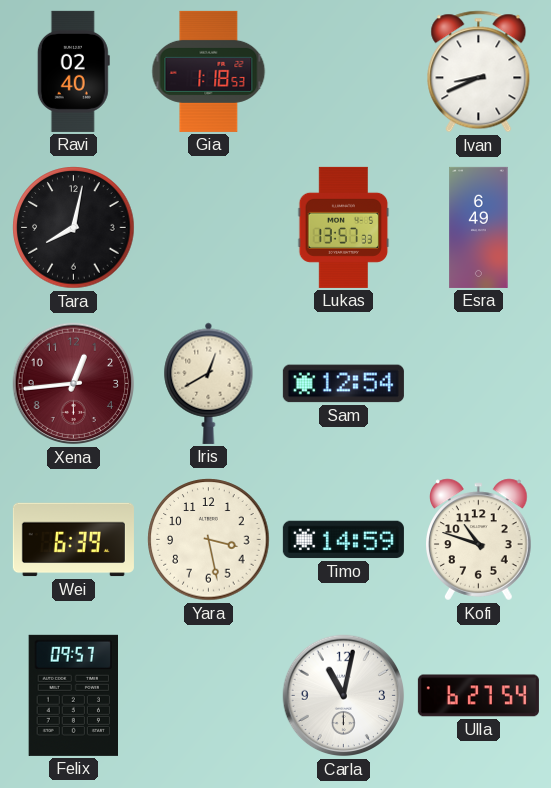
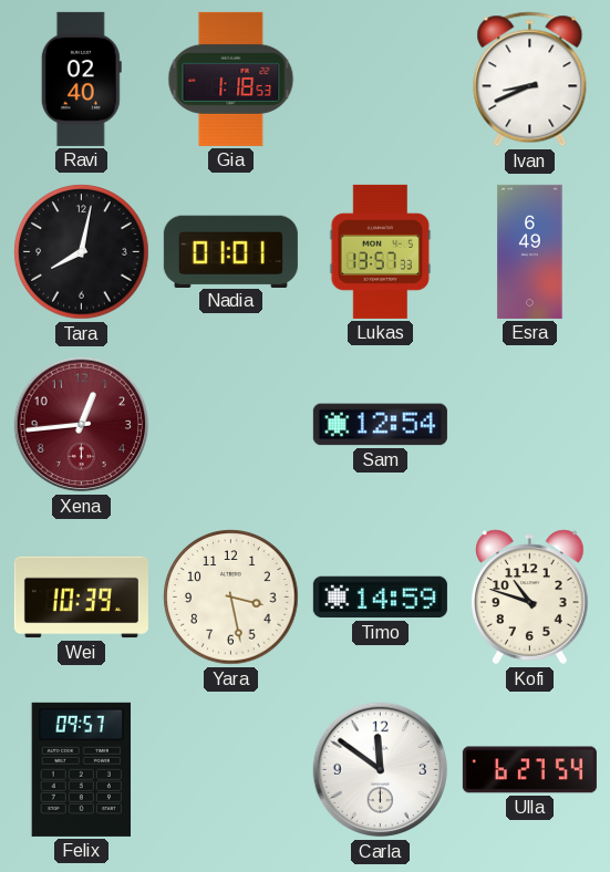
Nadia: none -> 01:01
Iris: 12:40 -> none
Wei: 6:39 -> 10:39
Carla: 11:02 -> 11:51
